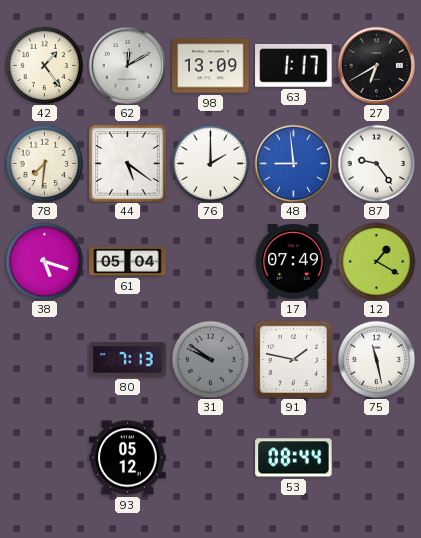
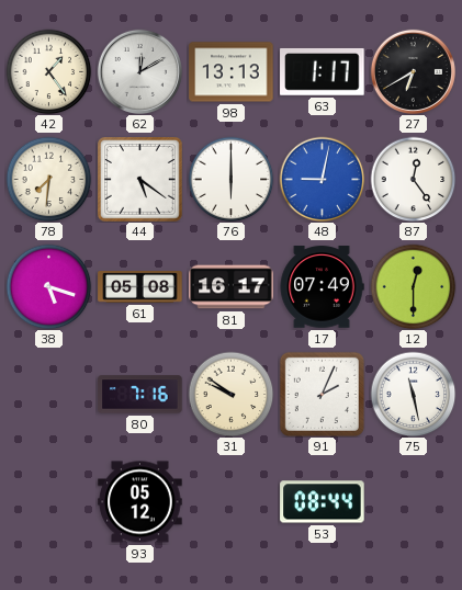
98: 13:09 -> 13:13
76: 2:00 -> 6:00
48: 8:59 -> 9:02
87: 9:24 -> 12:24
61: 05:04 -> 05:08
81: none -> 16:17
12: 1:20 -> 12:30
80: 7:13 -> 7:16
31 dial: grey -> cream
91: 1:47 -> 2:04
